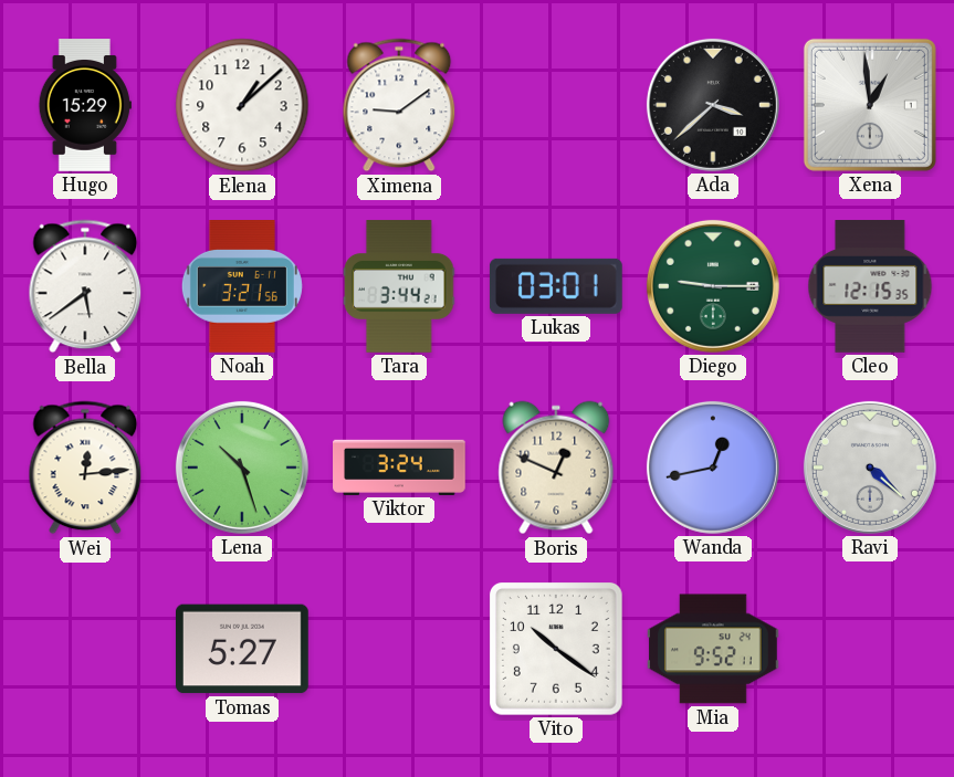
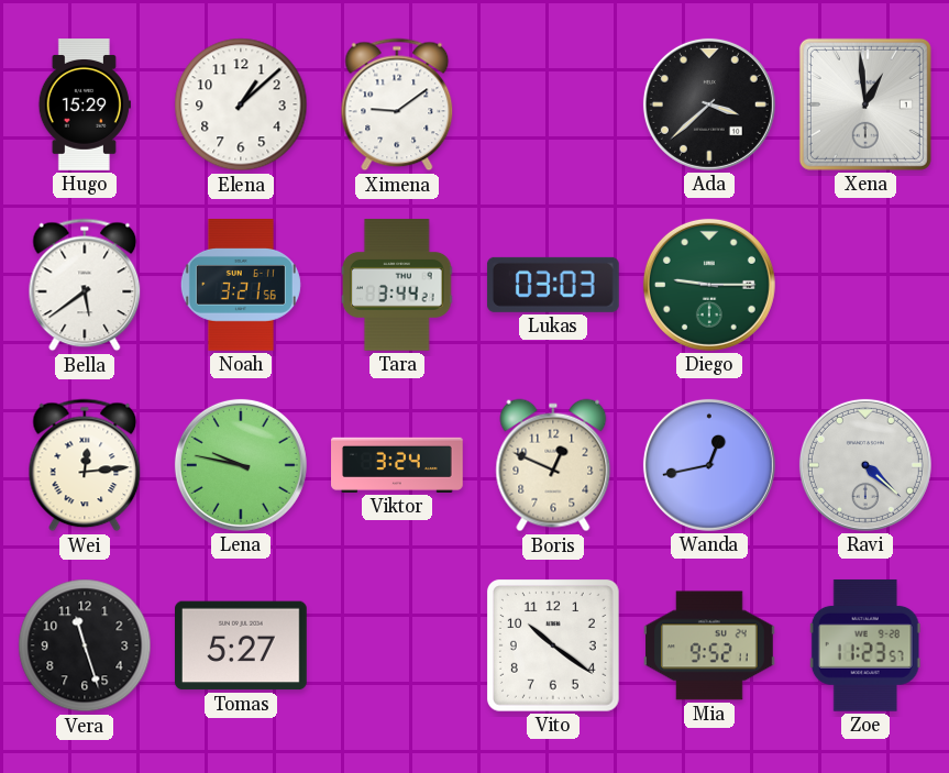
Lukas: 03:01 -> 03:03
Cleo: 12:15 -> none
Lena: 10:27 -> 9:47
Vera: none -> 11:27
Zoe: none -> 11:23
